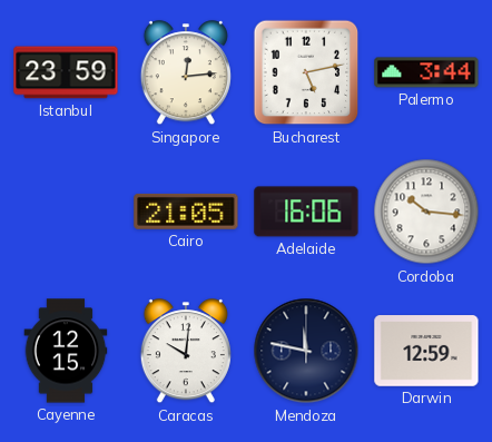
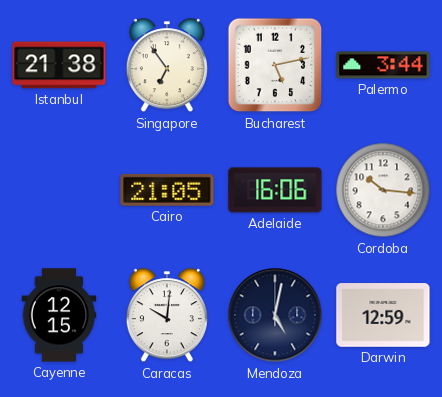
Istanbul: 23:59 -> 21:38
Singapore: 12:14 -> 6:54
Mendoza: 11:47 -> 5:02
